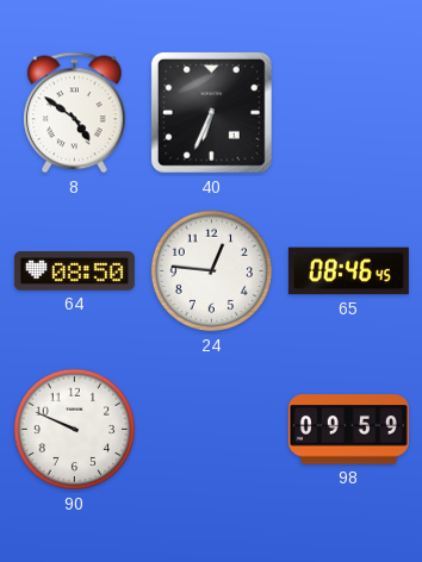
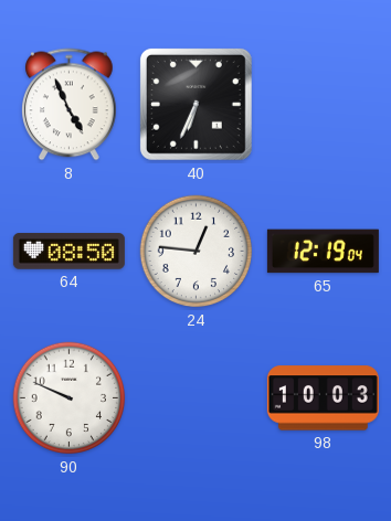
8: 4:51 -> 4:56
65: 08:46 -> 12:19
98: 09:59 -> 10:03
